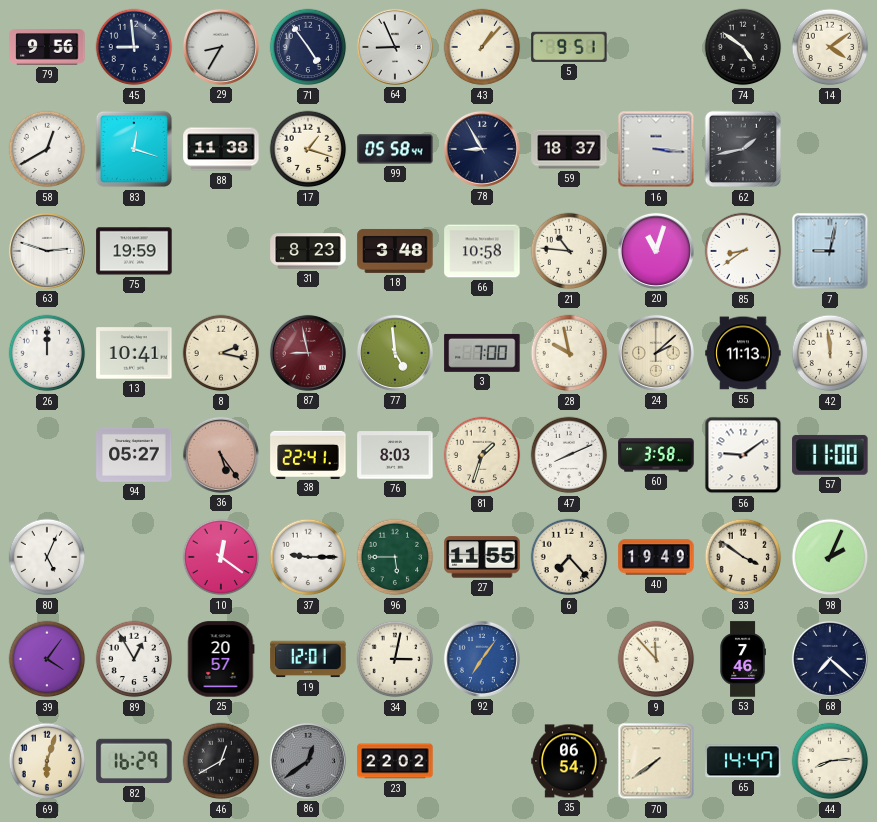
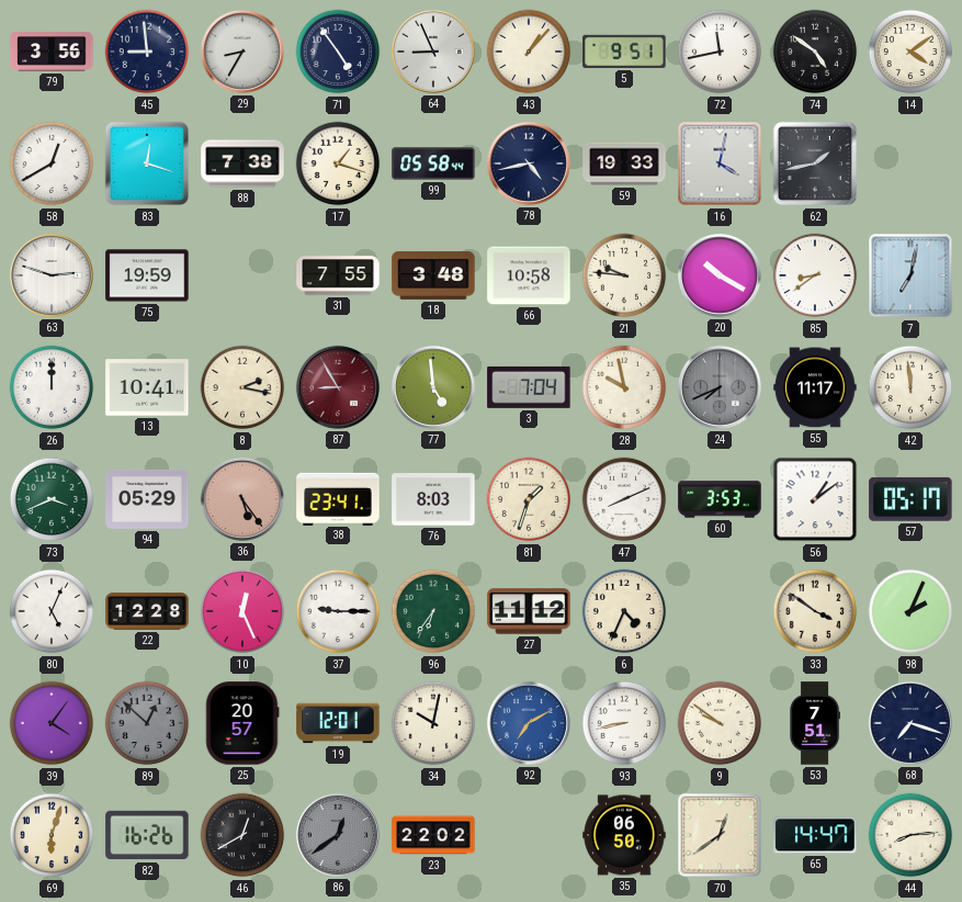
79: 9:56 -> 3:56
72: none -> 11:43
88: 11:38 -> 7:38
78: 8:55 -> 4:43
59: 18:37 -> 19:33
16: 3:16 -> 4:02
31: 8:23 -> 7:55
21: 10:46 -> 9:46
20: 11:03 -> 10:20
7: 9:02 -> 7:02
87: 8:58 -> 8:55
3: 7:00 -> 7:04
24: 2:08 -> 7:41
24 dial: cream -> grey
55: 11:13 -> 11:17
73: none -> 3:41
94: 05:27 -> 05:29
38: 22:41 -> 23:41
60: 3:58 -> 3:53
56: 9:09 -> 1:09
57: 11:00 -> 05:17
22: none -> 12:28
10: 12:21 -> 12:26
96: 5:45 -> 6:36
27: 11:55 -> 11:12
6: 7:23 -> 4:34
40: 19:49 -> none
89: 12:55 -> 12:52
89 dial: white -> grey
34: 3:02 -> 10:02
92: 7:06 -> 7:10
93: none -> 8:43
9: 11:53 -> 9:51
53: 7:46 -> 7:51
68: 7:22 -> 7:18
82: 16:29 -> 16:26
35: 06:54 -> 06:50
70: 7:39 -> 12:39
